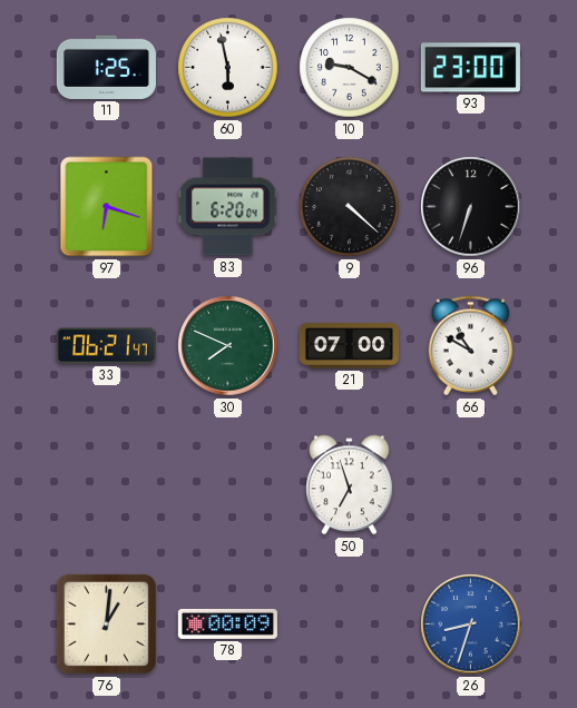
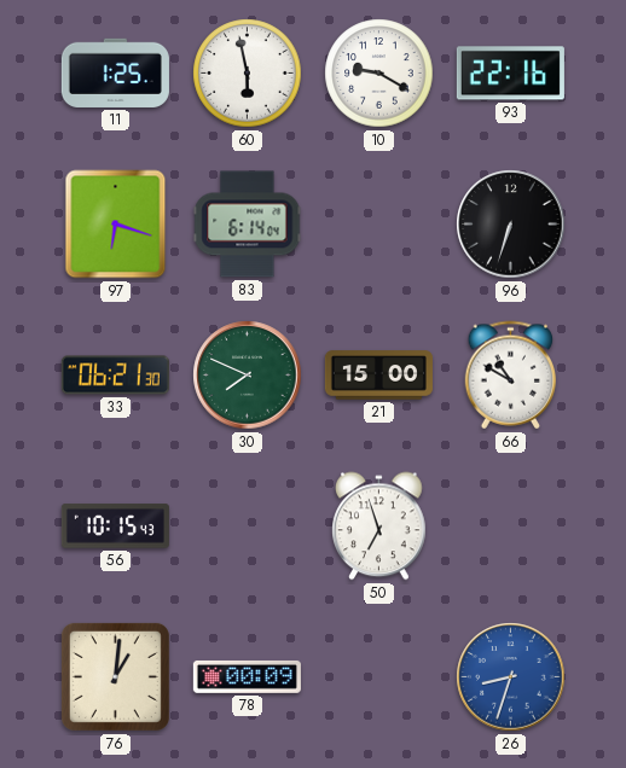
93: 23:00 -> 22:16
83: 6:20 -> 6:14
9: 4:22 -> none
33: 06:21:47 -> 06:21:30
21: 07:00 -> 15:00
56: none -> 10:15
